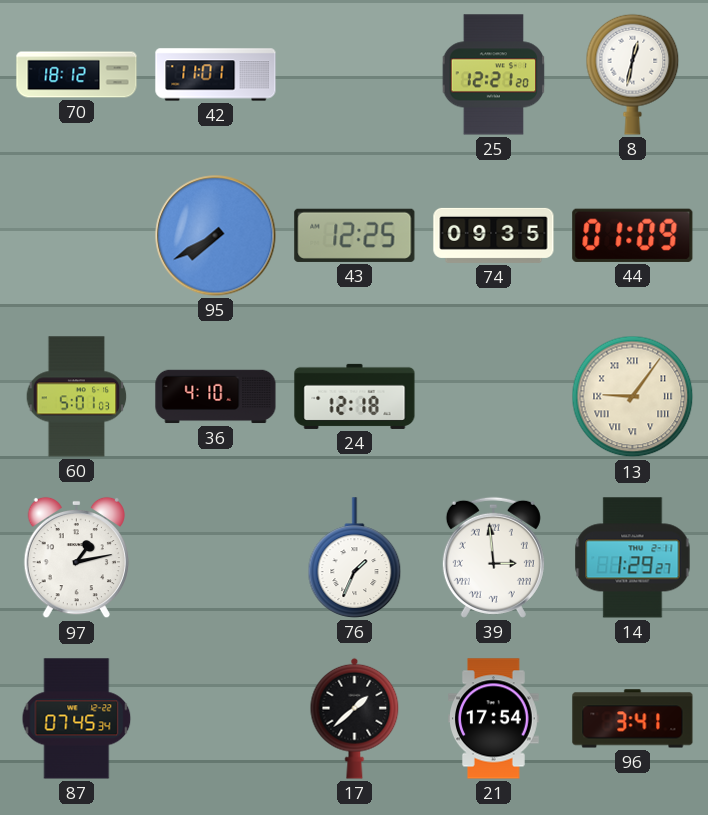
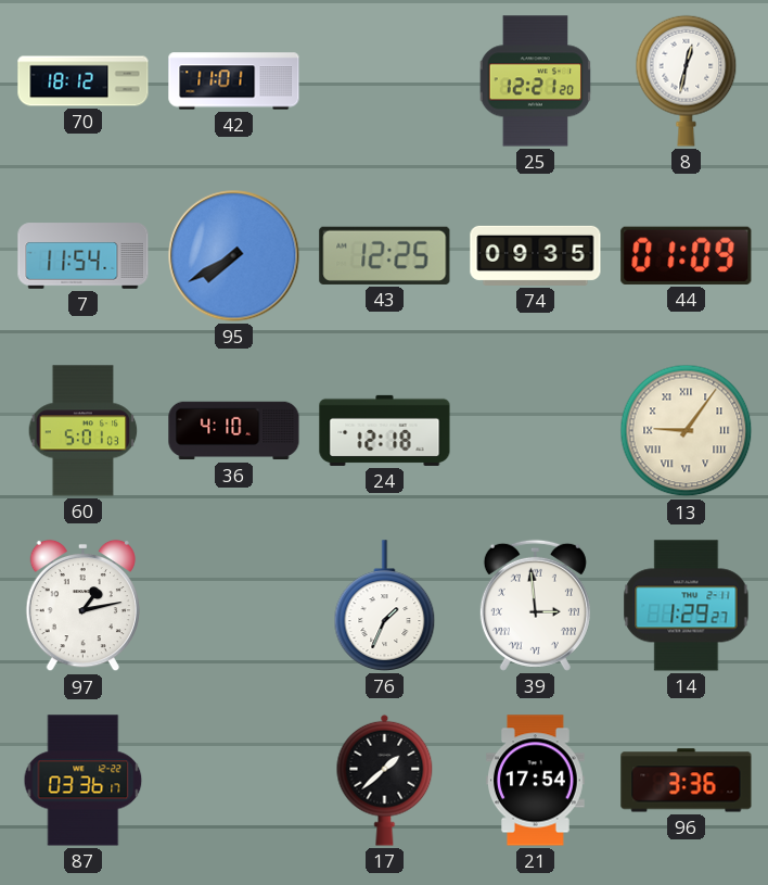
7: none -> 11:54
87: 07:45 -> 03:36
96: 3:41 -> 3:36
